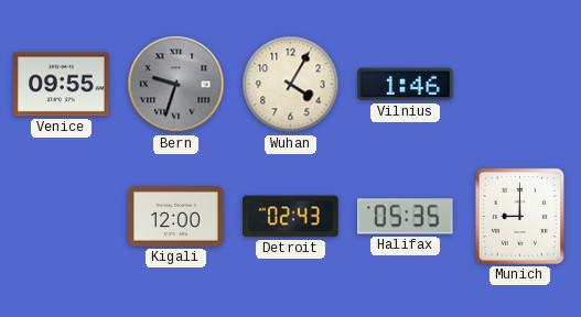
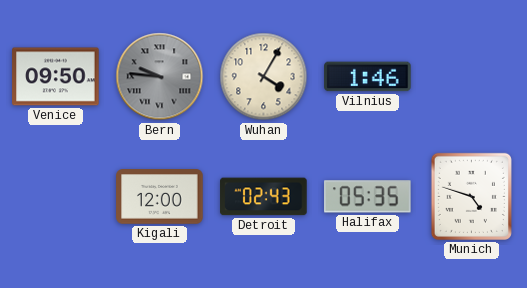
Venice: 09:55 -> 09:50
Bern: 9:33 -> 9:46
Munich: 9:00 -> 4:48
